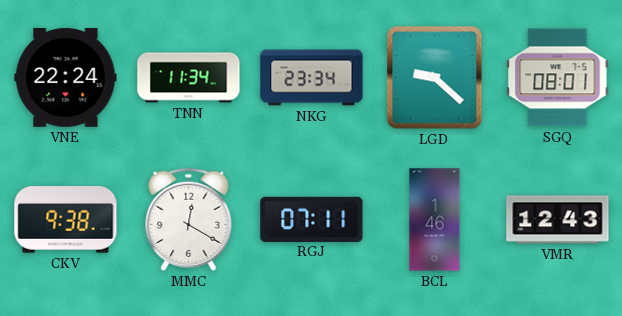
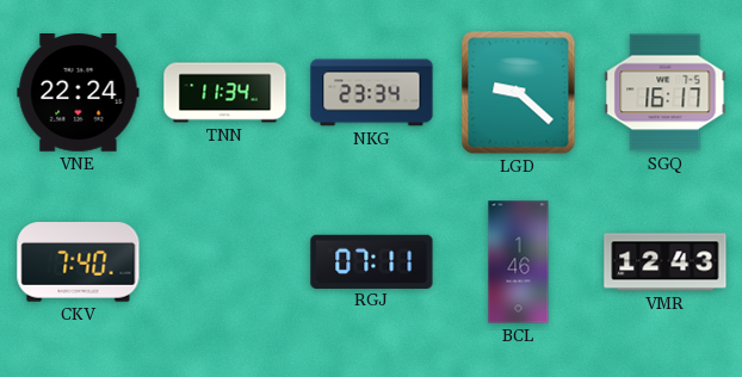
SGQ: 08:01 -> 16:17
CKV: 9:38 -> 7:40
MMC: 12:20 -> none
